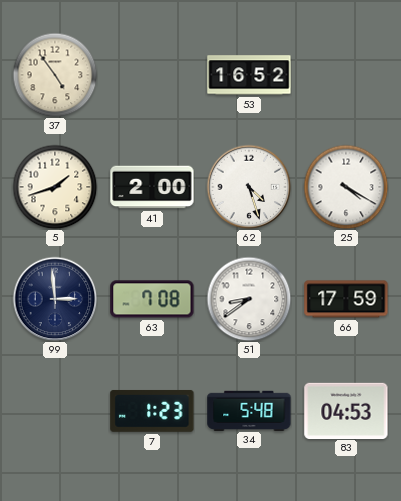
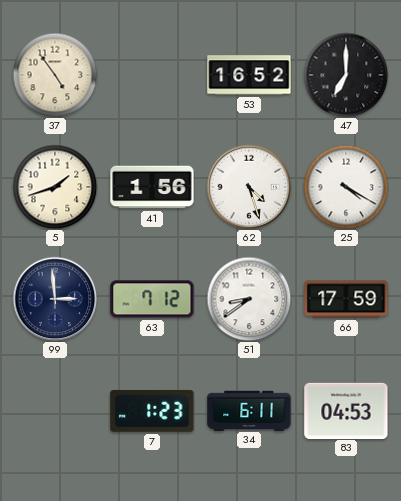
47: none -> 7:00
41: 2:00 -> 1:56
63: 7:08 -> 7:12
34: 5:48 -> 6:11
